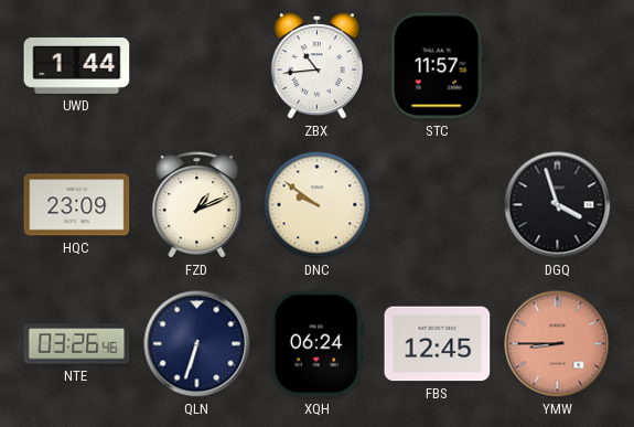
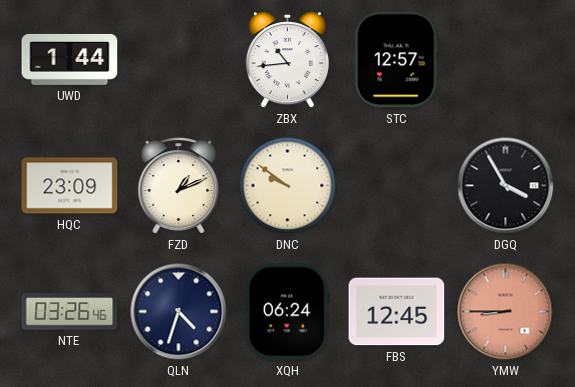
STC: 11:57 -> 12:57
DGQ: 3:57 -> 3:55
QLN: 6:33 -> 4:33
